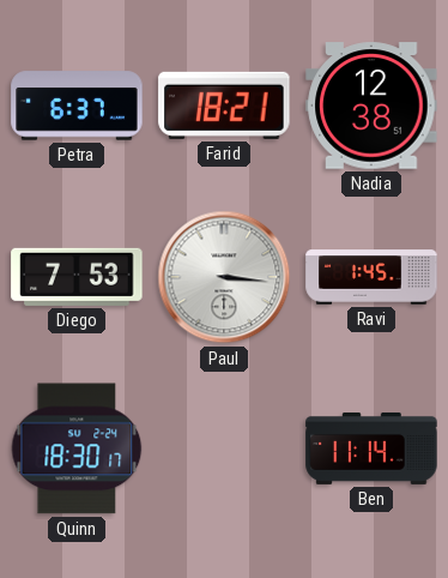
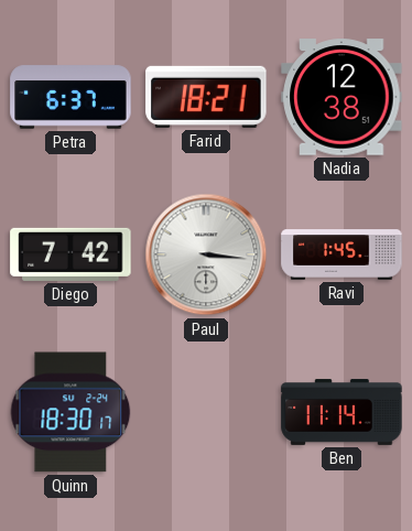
Diego: 7:53 -> 7:42
